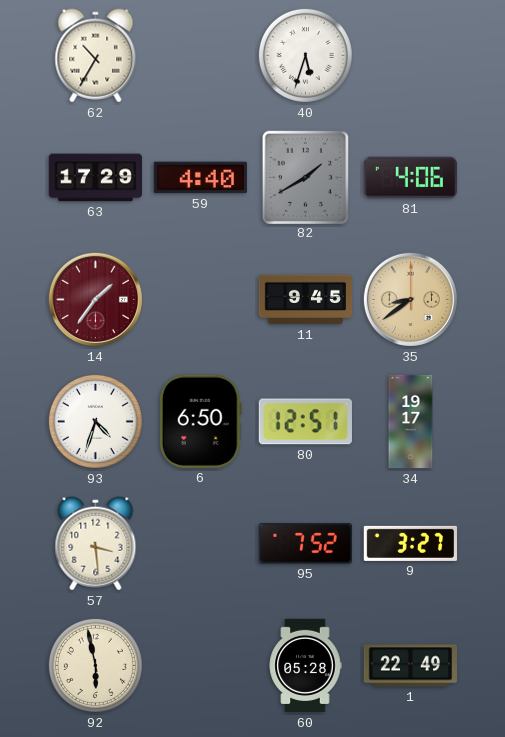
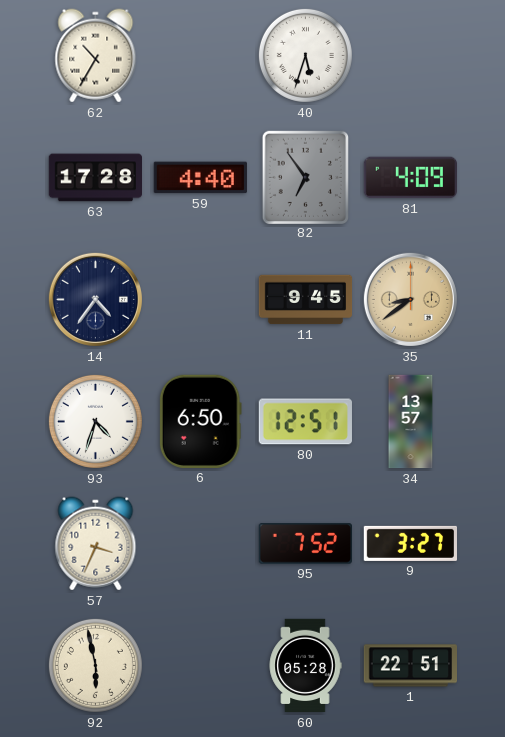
63: 17:29 -> 17:28
82: 1:40 -> 6:54
81: 4:06 -> 4:09
14: 1:36 -> 4:36
14 dial: burgundy -> navy
34: 19:17 -> 13:57
57: 3:29 -> 3:34
1: 22:49 -> 22:51
